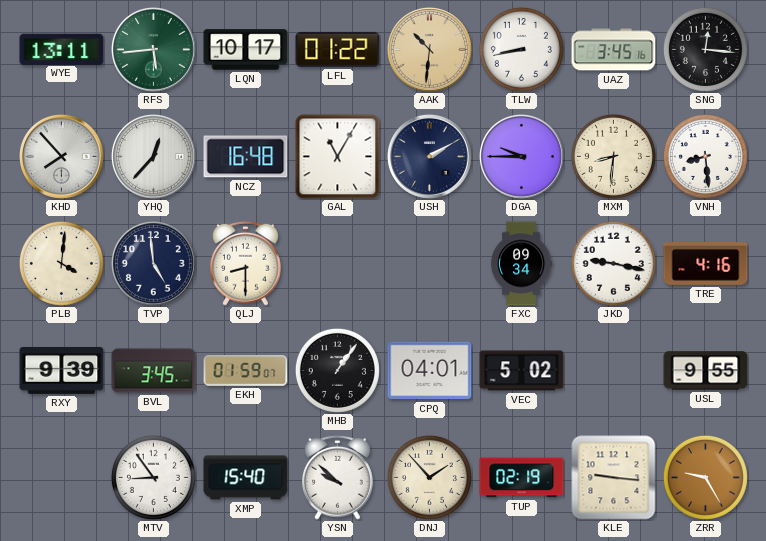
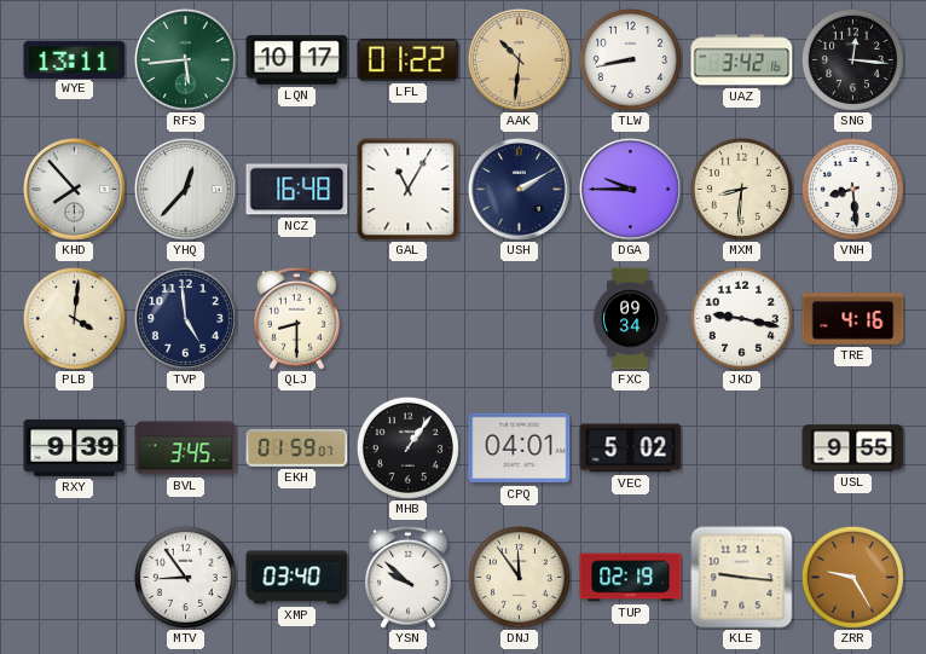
UAZ: 3:45 -> 3:42
XMP: 15:40 -> 03:40
DNJ: 1:53 -> 11:54
